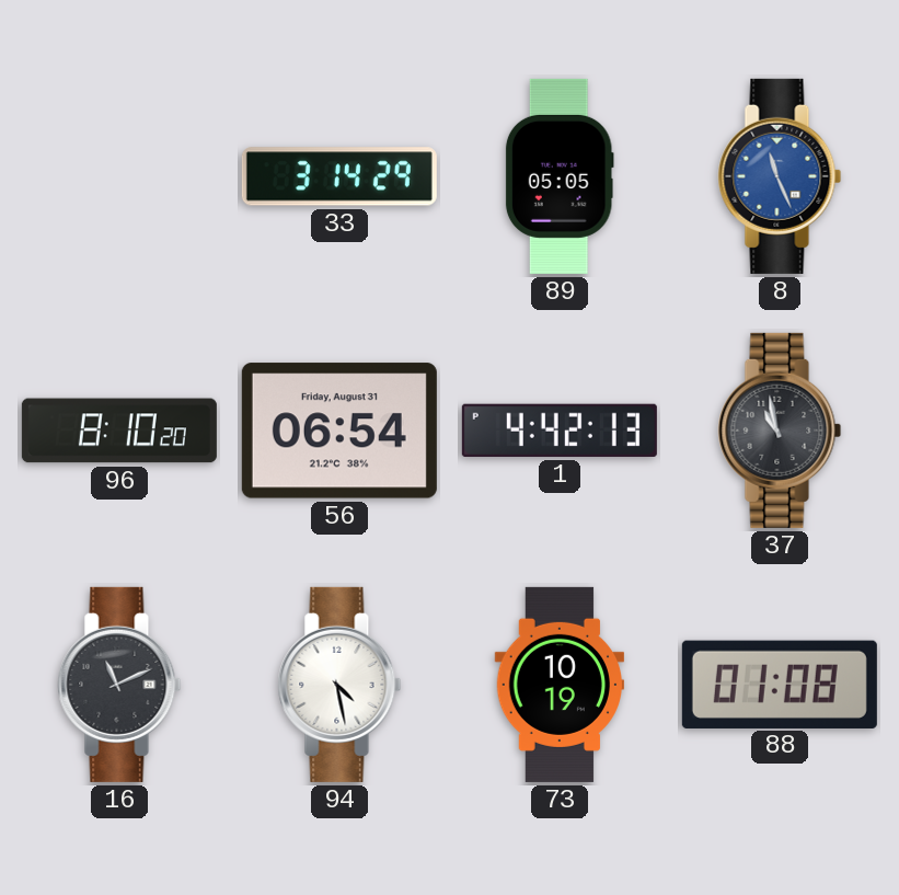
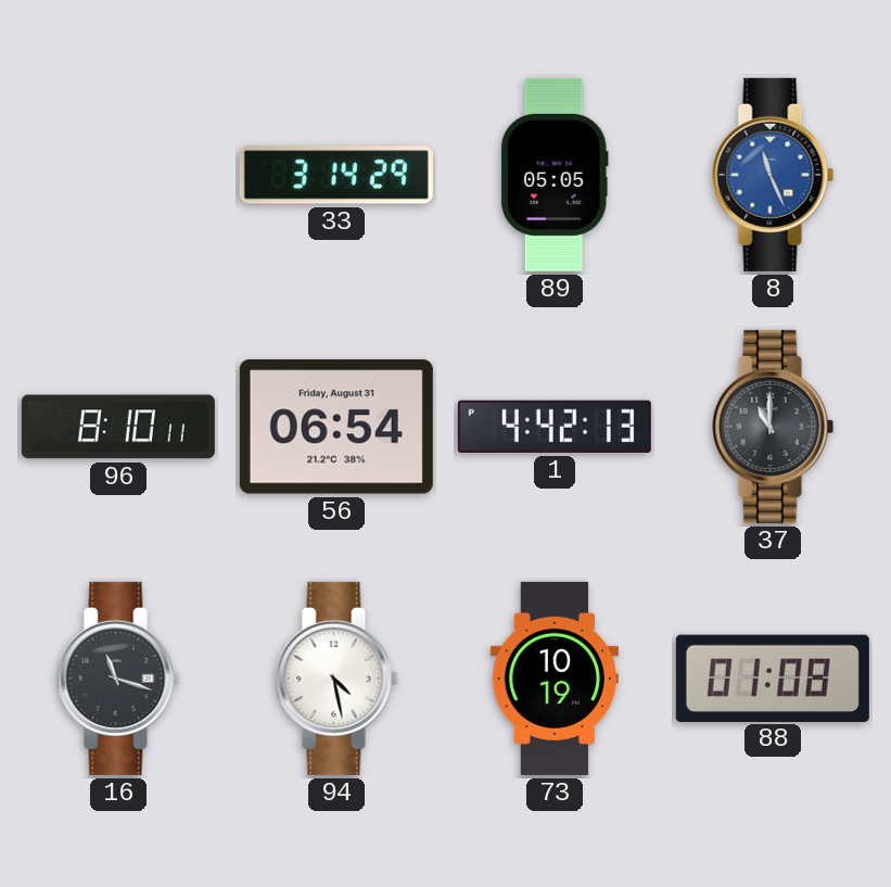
96: 8:10:20 -> 8:10:11
37: 10:58 -> 11:00
16: 11:11 -> 11:18
